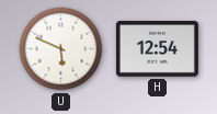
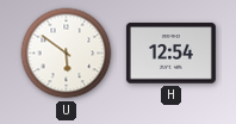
U: 5:49 -> 5:51
